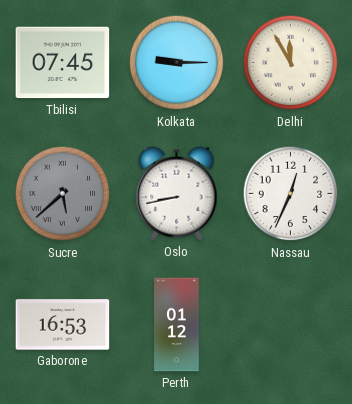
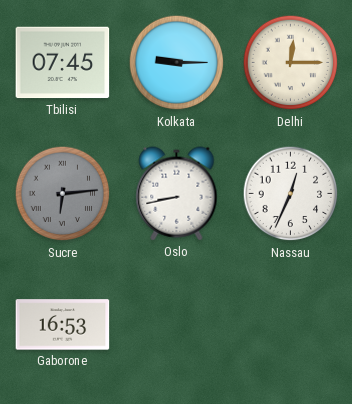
Delhi: 11:55 -> 12:15
Sucre: 5:38 -> 6:14
Perth: 01:12 -> none
